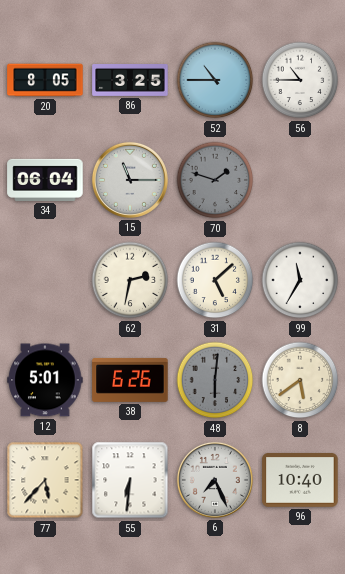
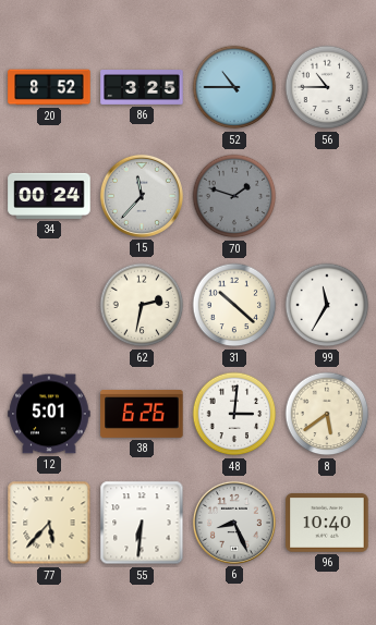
20: 8:05 -> 8:52
34: 06:04 -> 00:24
15: 11:15 -> 11:37
31: 5:08 -> 10:22
48: 6:01 -> 3:01
48 dial: grey -> white
6: 7:26 -> 8:26
